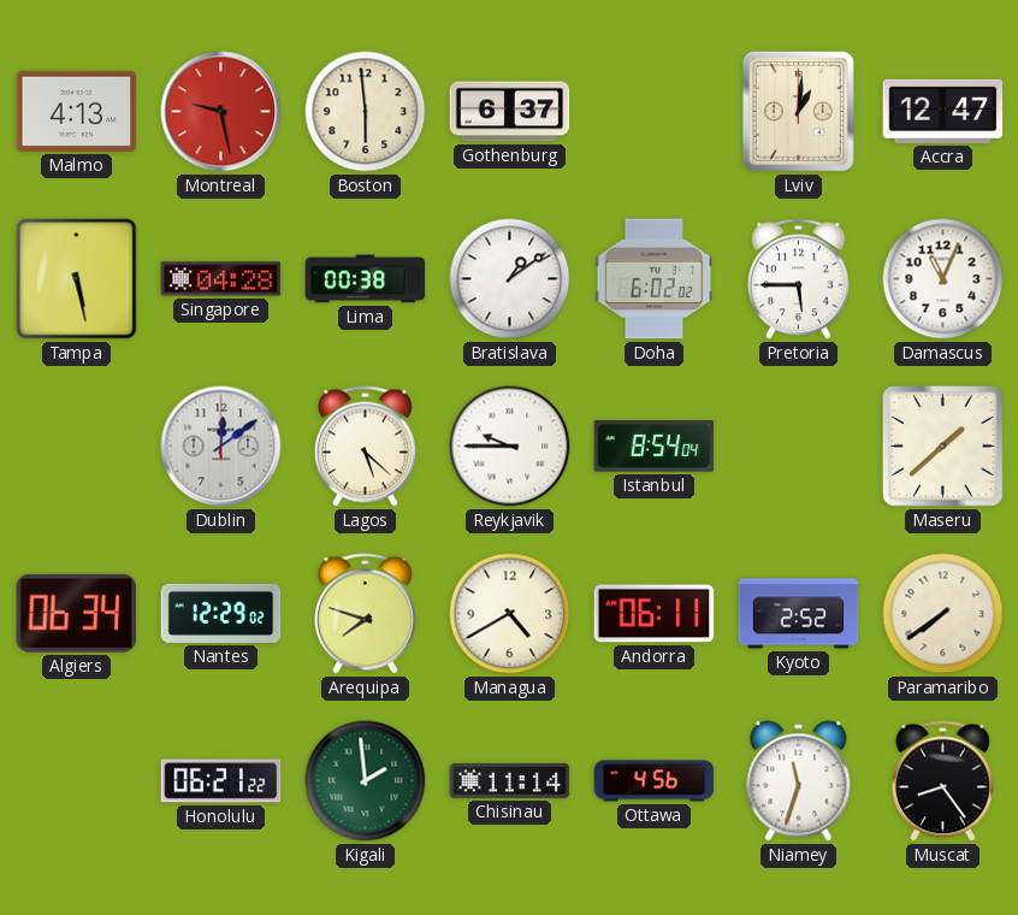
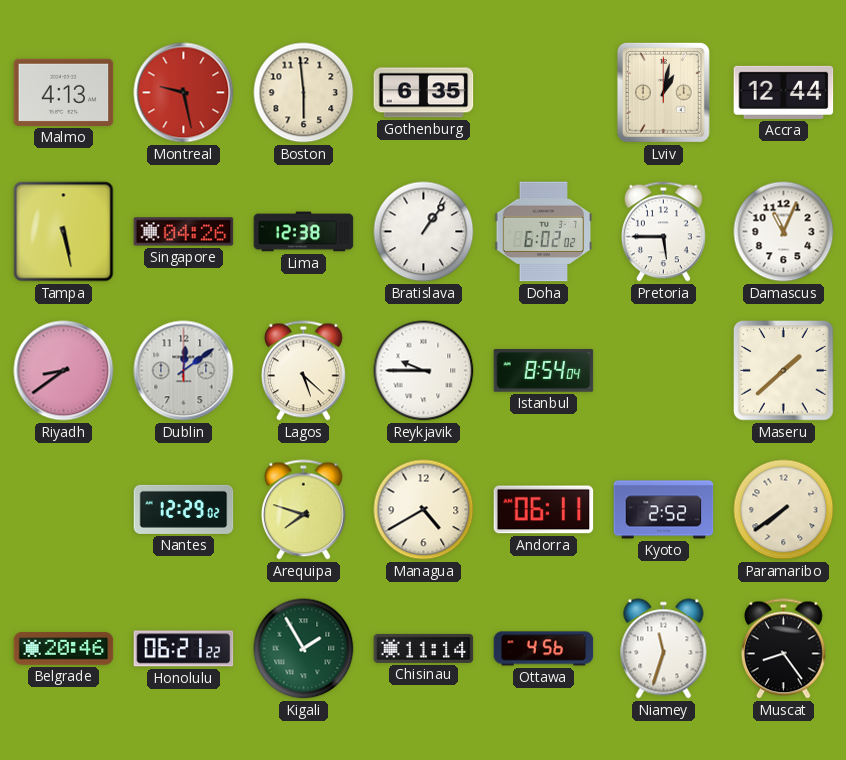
Gothenburg: 6:37 -> 6:35
Lviv: 1:01 -> 1:02
Accra: 12:47 -> 12:44
Singapore: 04:28 -> 04:26
Lima: 00:38 -> 12:38
Bratislava: 1:09 -> 1:06
Riyadh: none -> 8:39
Algiers: 06:34 -> none
Belgrade: none -> 20:46
Kigali: 1:59 -> 1:55
